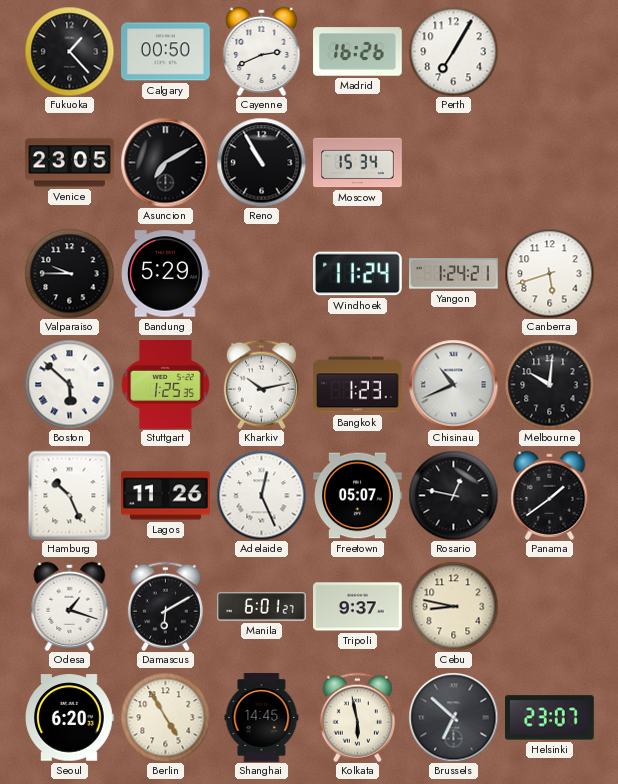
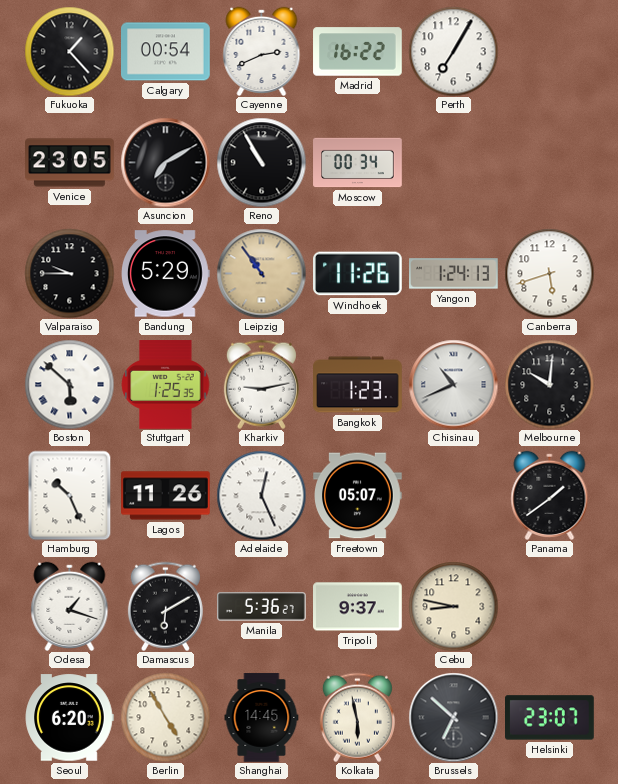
Calgary: 00:50 -> 00:54
Madrid: 16:26 -> 16:22
Moscow: 15:34 -> 00:34
Leipzig: none -> 10:54
Windhoek: 11:24 -> 11:26
Yangon: 1:24:21 -> 1:24:13
Kharkiv: 10:13 -> 9:13
Rosario: 12:47 -> none
Manila: 6:01 -> 5:36
